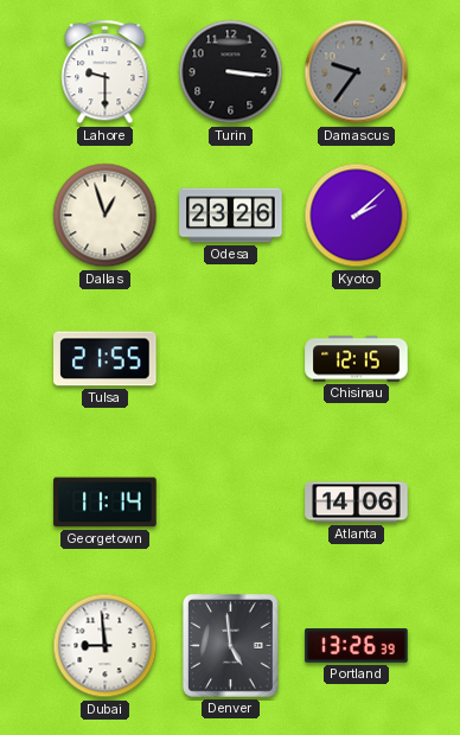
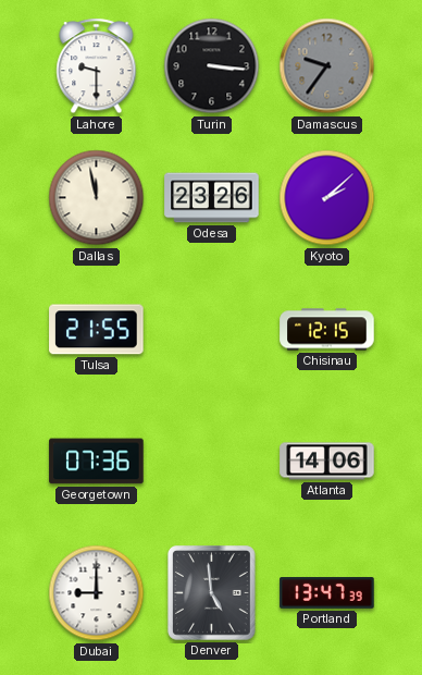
Dallas: 12:57 -> 11:58
Georgetown: 11:14 -> 07:36
Dubai: 8:59 -> 9:00
Portland: 13:26 -> 13:47
